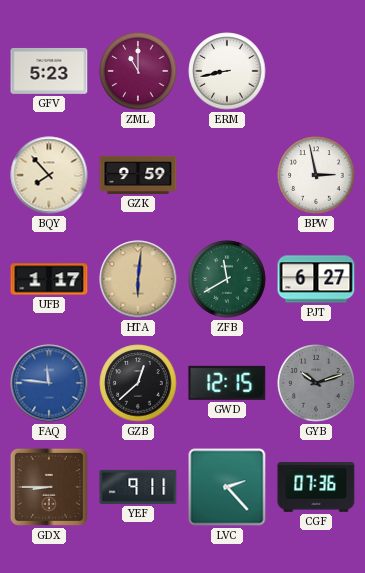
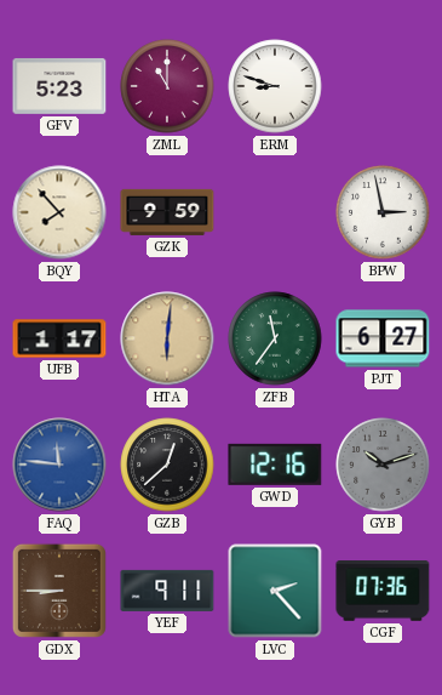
ERM: 8:43 -> 8:48
ZFB: 11:40 -> 11:36
GWD: 12:15 -> 12:16
